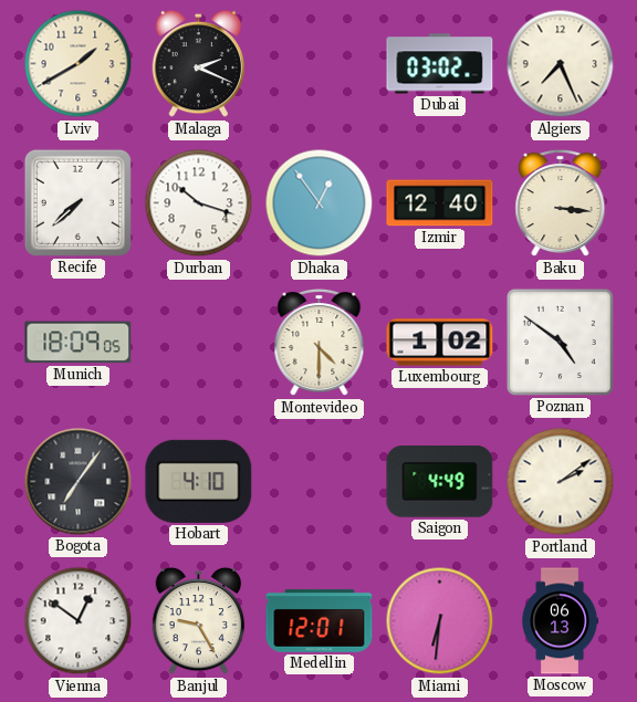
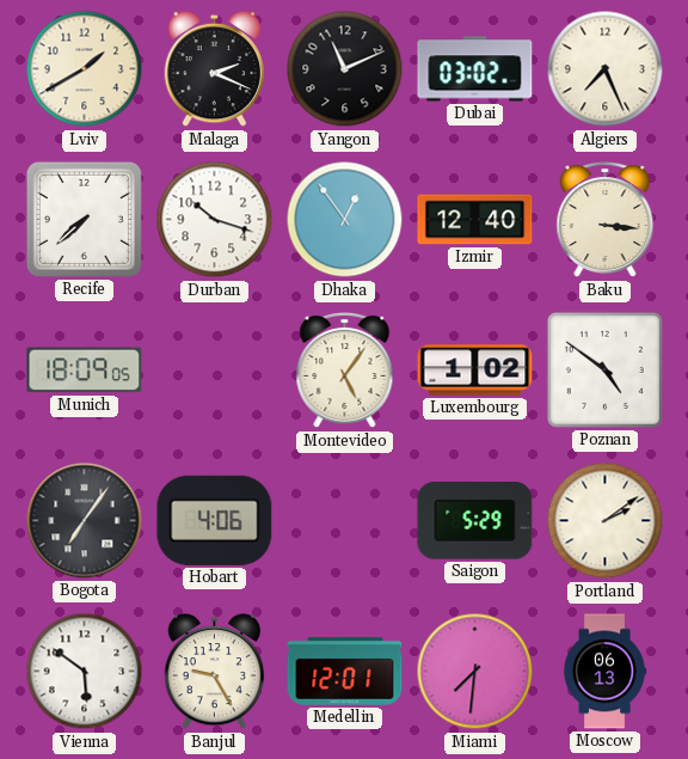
Yangon: none -> 11:11
Montevideo: 4:30 -> 5:06
Hobart: 4:10 -> 4:06
Saigon: 4:49 -> 5:29
Vienna: 12:51 -> 5:51
Miami: 6:31 -> 7:31
